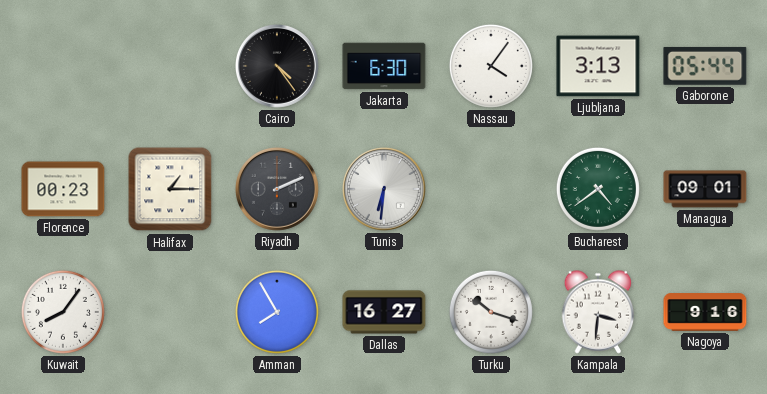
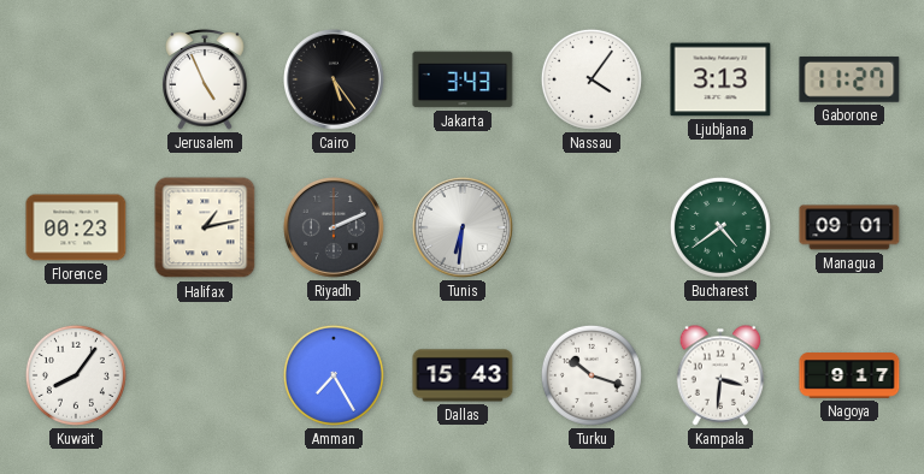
Jerusalem: none -> 4:56
Cairo: 4:24 -> 5:24
Jakarta: 6:30 -> 3:43
Gaborone: 05:44 -> 11:27
Halifax: 1:15 -> 1:13
Amman: 7:55 -> 7:25
Dallas: 16:27 -> 15:43
Nagoya: 9:16 -> 9:17
